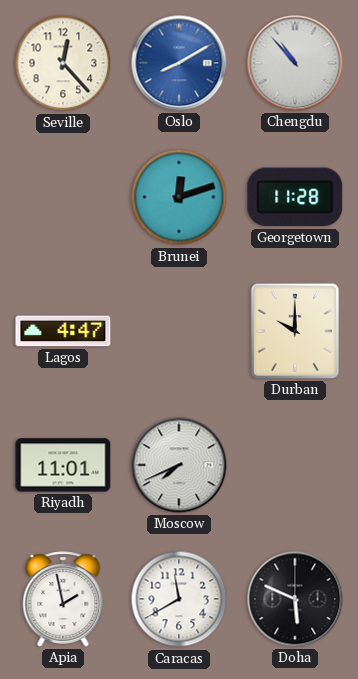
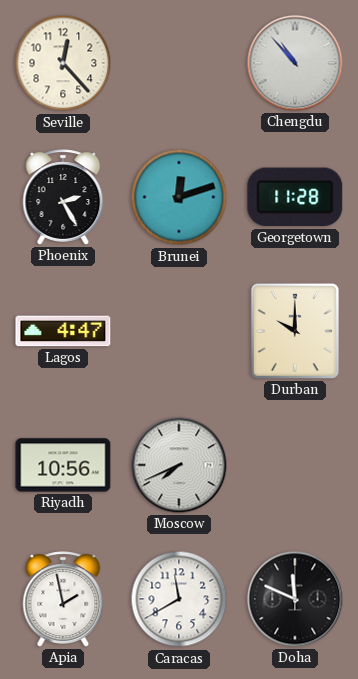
Oslo: 8:10 -> none
Phoenix: none -> 2:25
Riyadh: 11:01 -> 10:56
Doha: 5:49 -> 11:49
